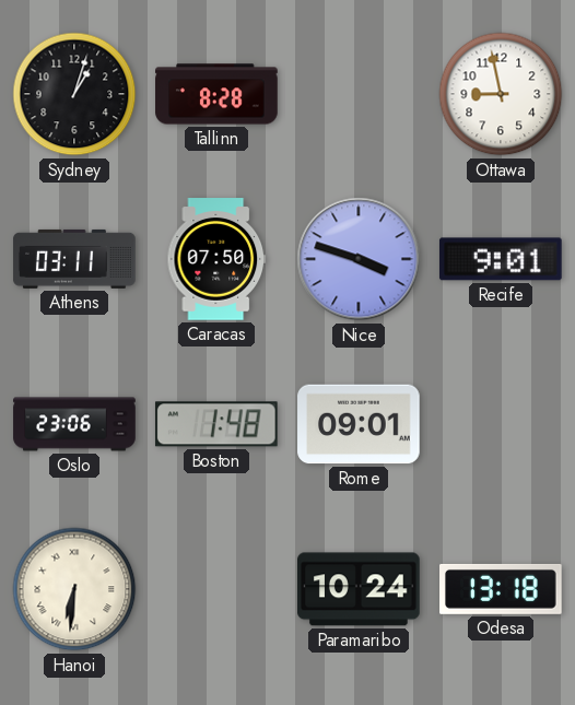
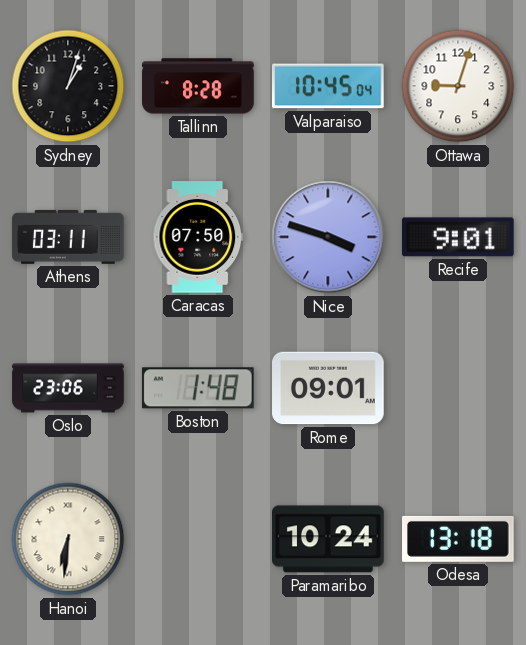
Valparaiso: none -> 10:45
Ottawa: 8:58 -> 9:03
